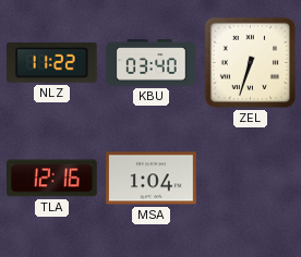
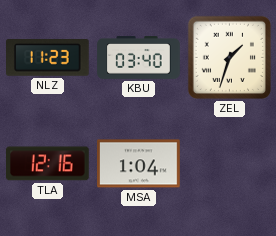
NLZ: 11:22 -> 11:23
ZEL: 6:33 -> 1:33
